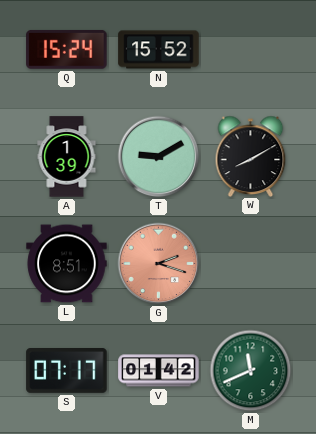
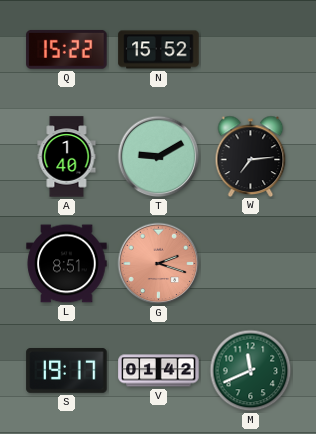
Q: 15:24 -> 15:22
A: 1:39 -> 1:40
W: 8:10 -> 7:14
S: 07:17 -> 19:17
